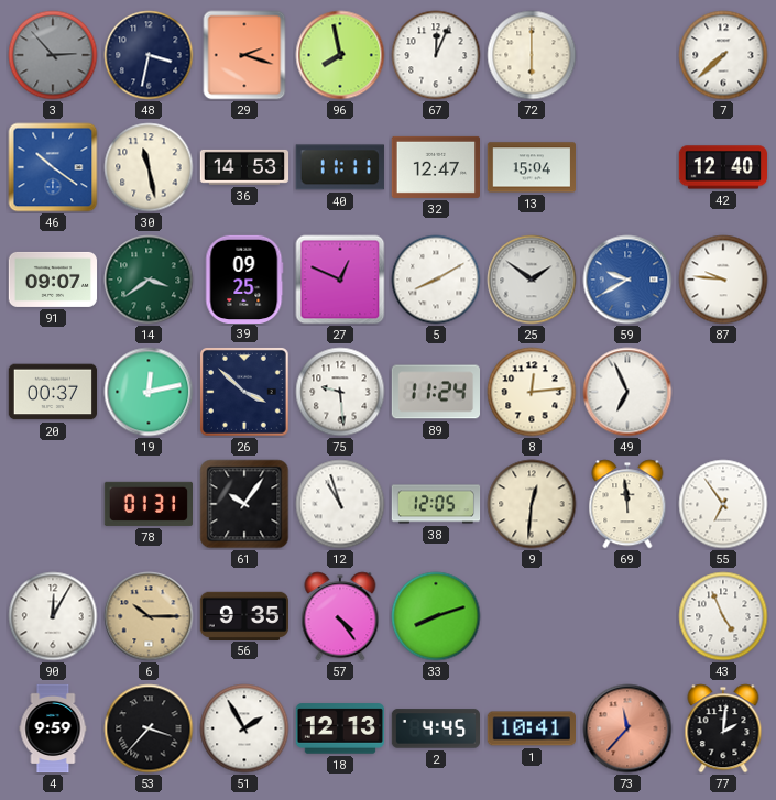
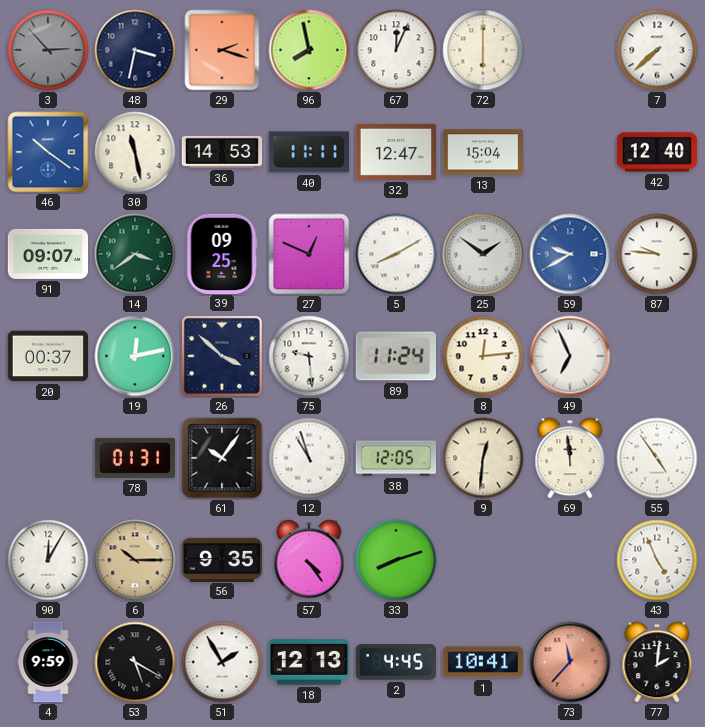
55: 6:54 -> 4:54
53: 3:37 -> 5:20
